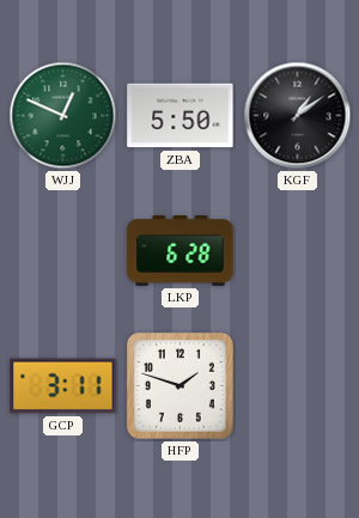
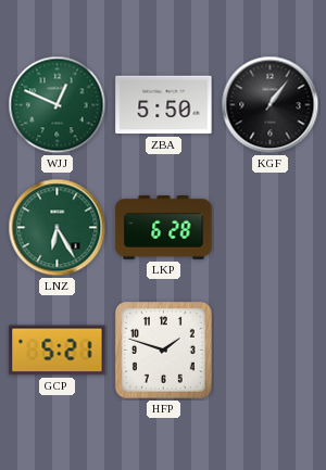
KGF: 1:09 -> 1:06
LNZ: none -> 6:25
GCP: 3:11 -> 5:21
